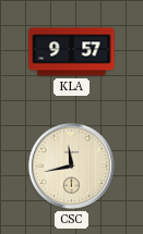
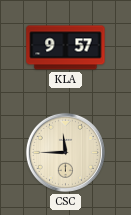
CSC: 11:43 -> 11:45
